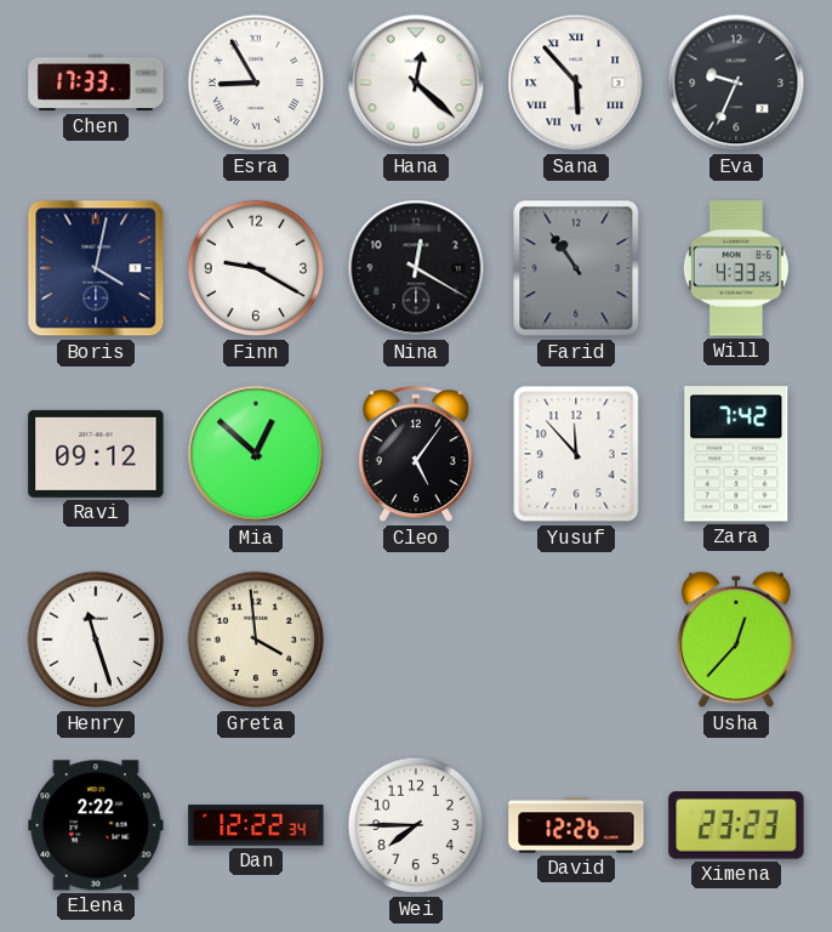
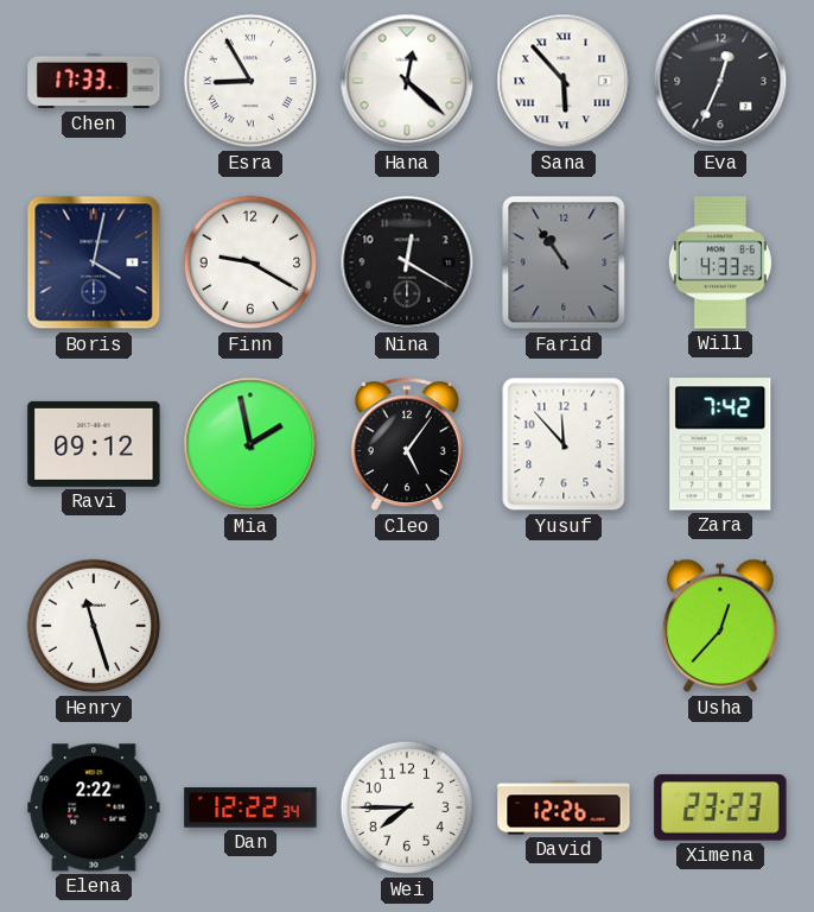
Eva: 9:34 -> 12:34
Mia: 12:52 -> 1:58
Greta: 3:59 -> none
